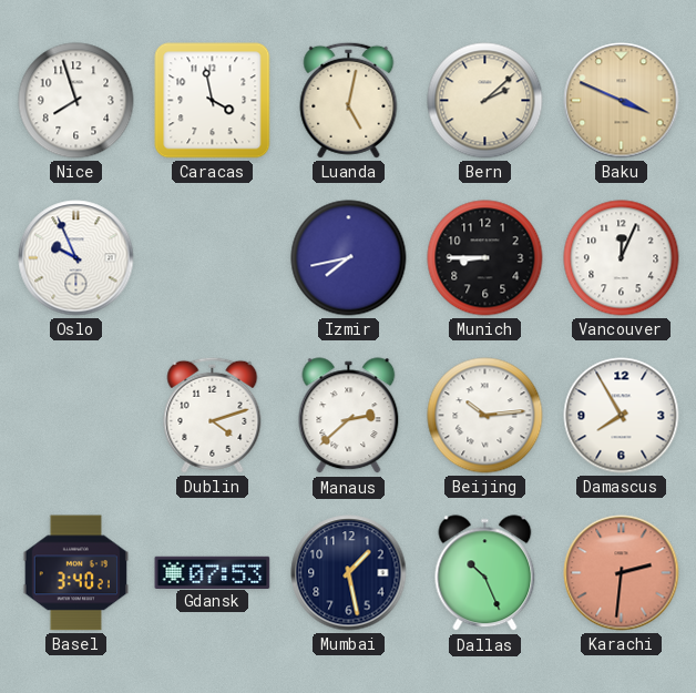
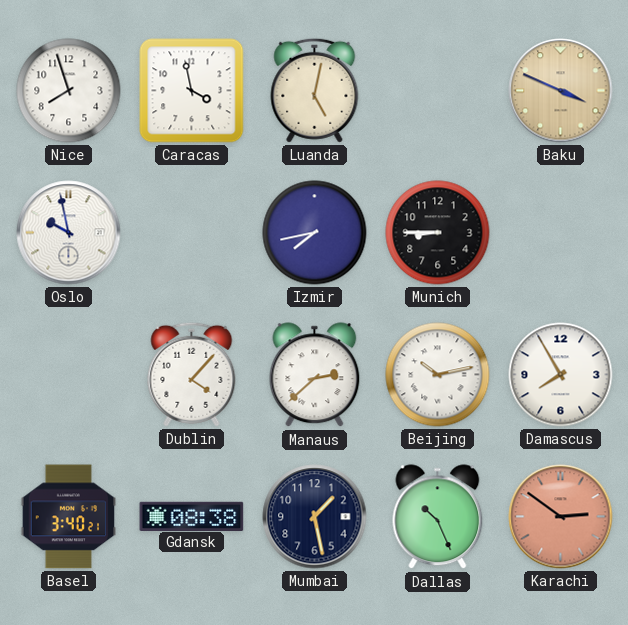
Bern: 2:08 -> none
Oslo: 9:56 -> 9:58
Vancouver: 12:04 -> none
Dublin: 4:12 -> 4:07
Beijing: 10:14 -> 10:13
Gdansk: 07:53 -> 08:38
Karachi: 2:31 -> 2:51
